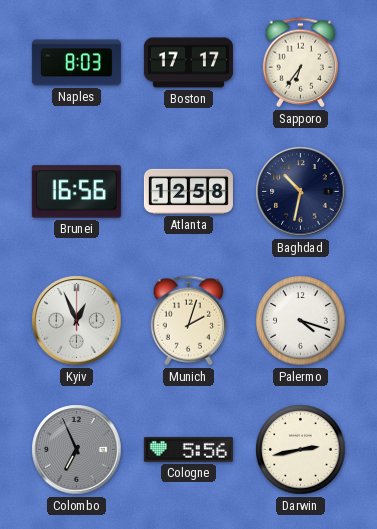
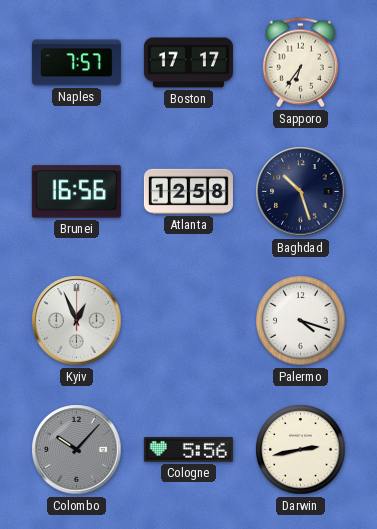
Naples: 8:03 -> 7:57
Baghdad: 10:32 -> 10:27
Munich: 2:03 -> none
Colombo: 6:56 -> 10:07
